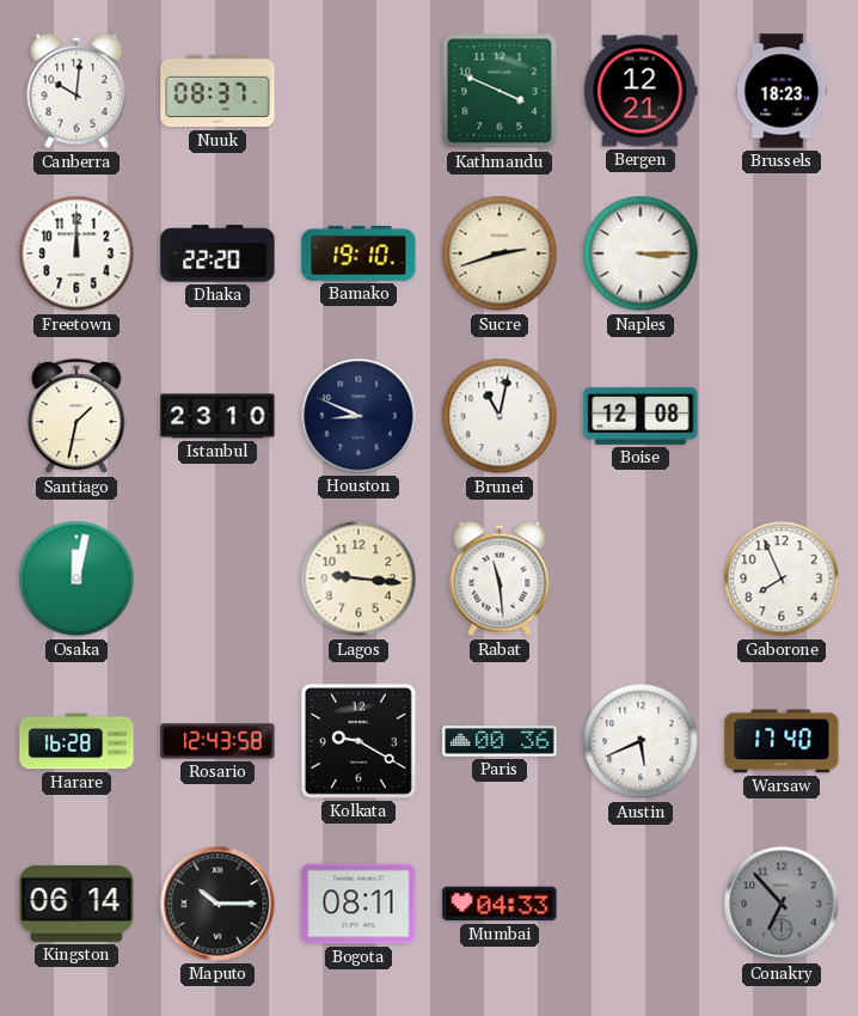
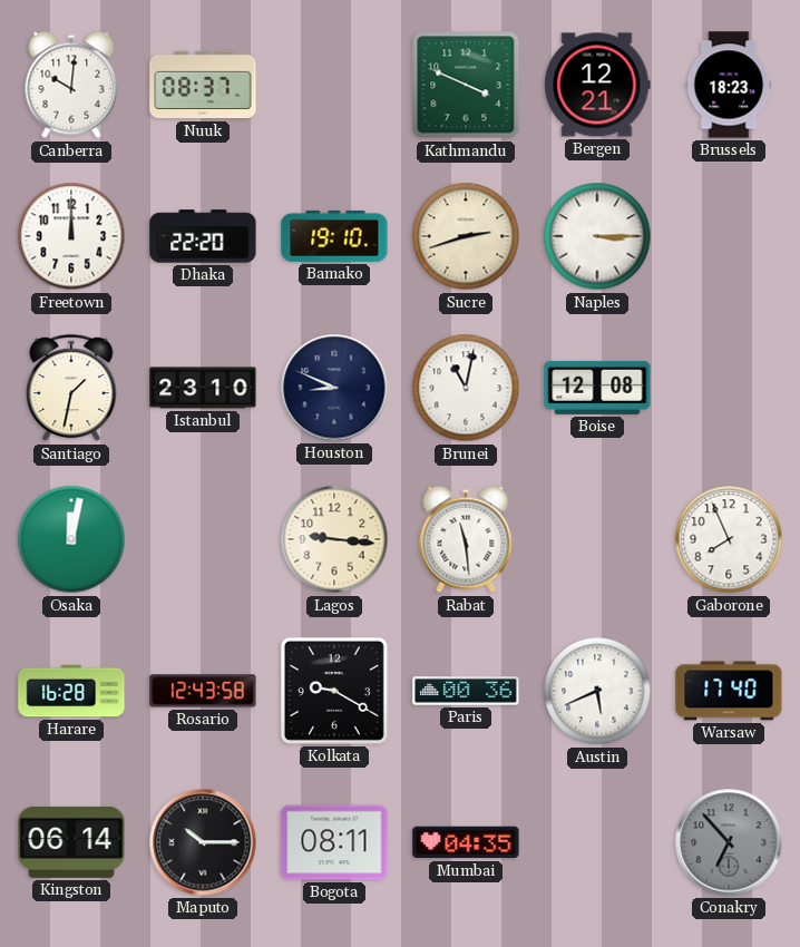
Mumbai: 04:33 -> 04:35
